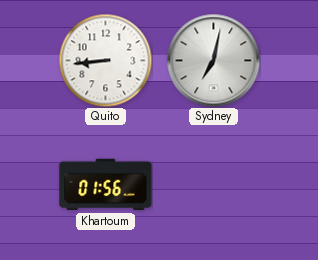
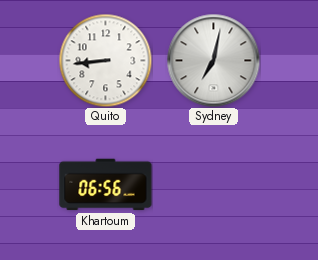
Khartoum: 01:56 -> 06:56
